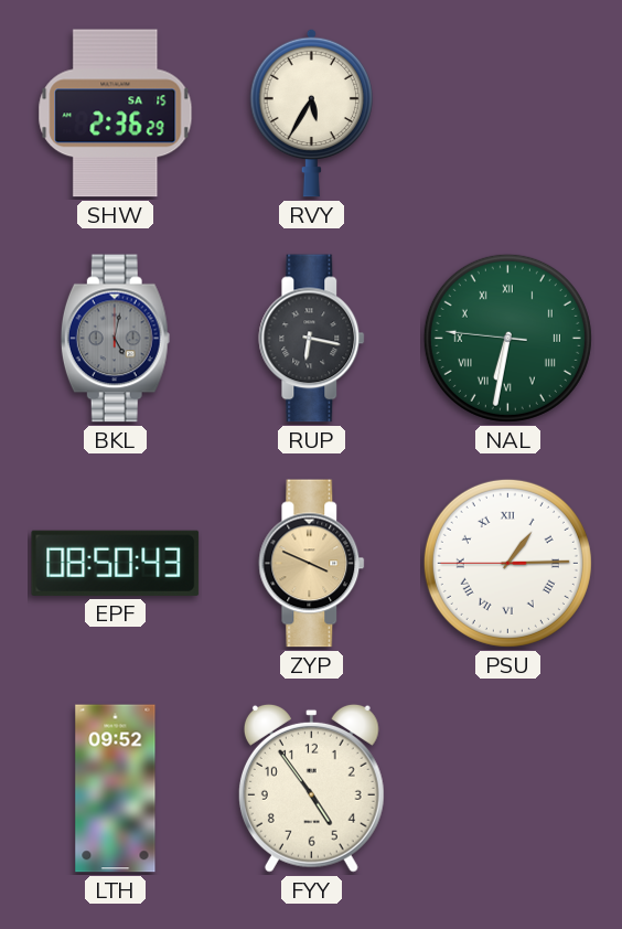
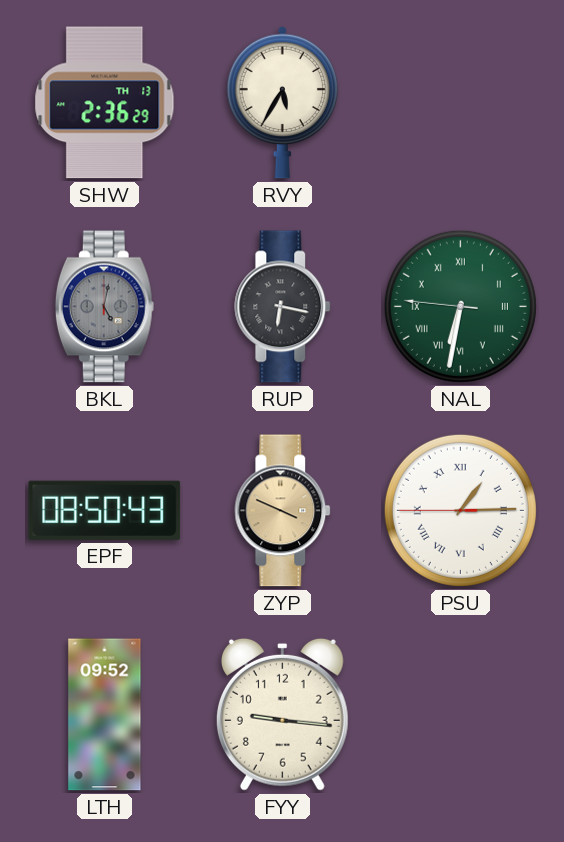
SHW date: SA 15 -> TH 13
FYY: 4:54 -> 9:16
